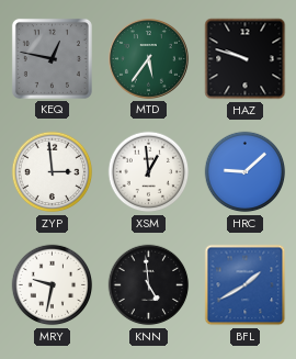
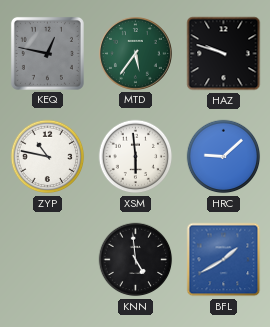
ZYP: 2:59 -> 10:47
XSM: 12:59 -> 5:59
MRY: 9:32 -> none
